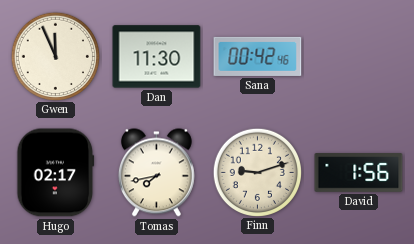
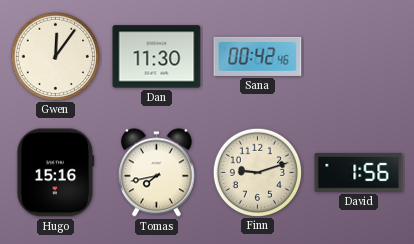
Gwen: 11:56 -> 12:06
Hugo: 02:17 -> 15:16
